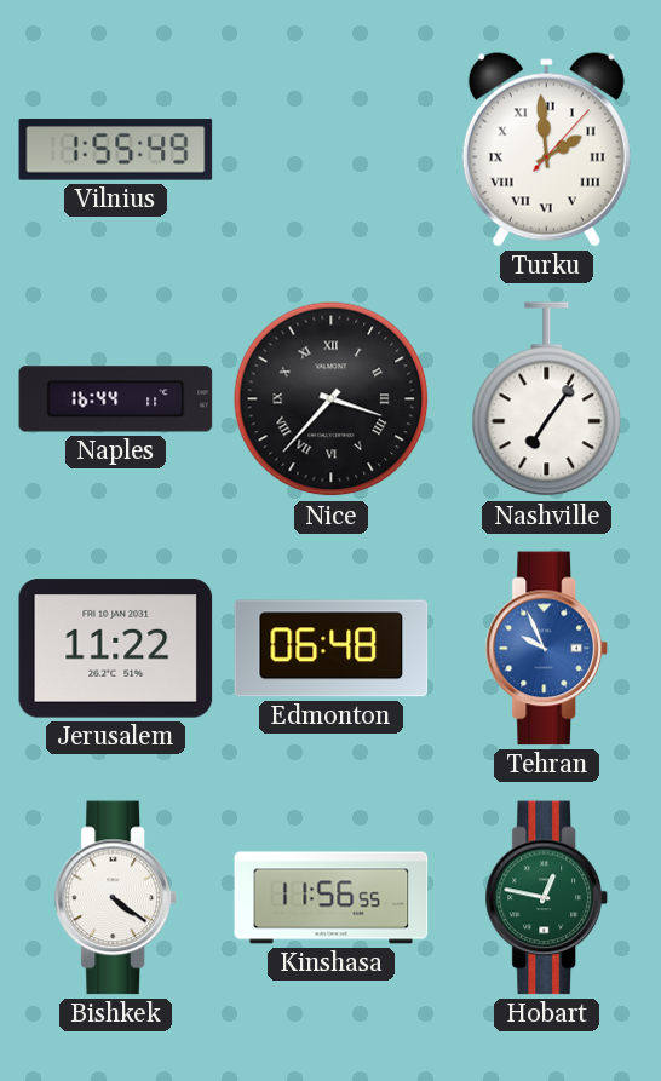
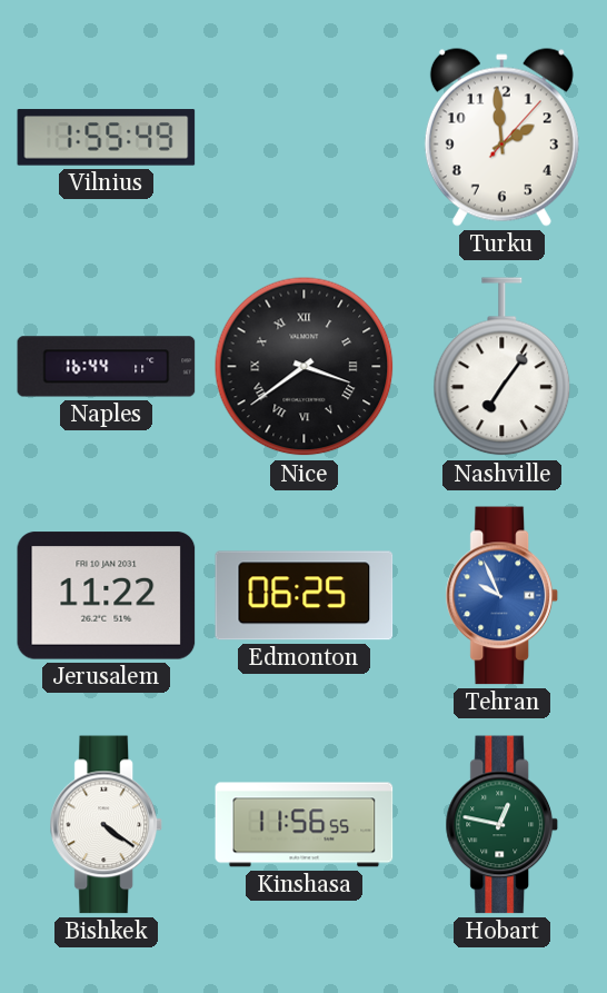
Turku numerals: Roman -> Arabic
Nice: 3:37 -> 3:39
Edmonton: 06:48 -> 06:25
